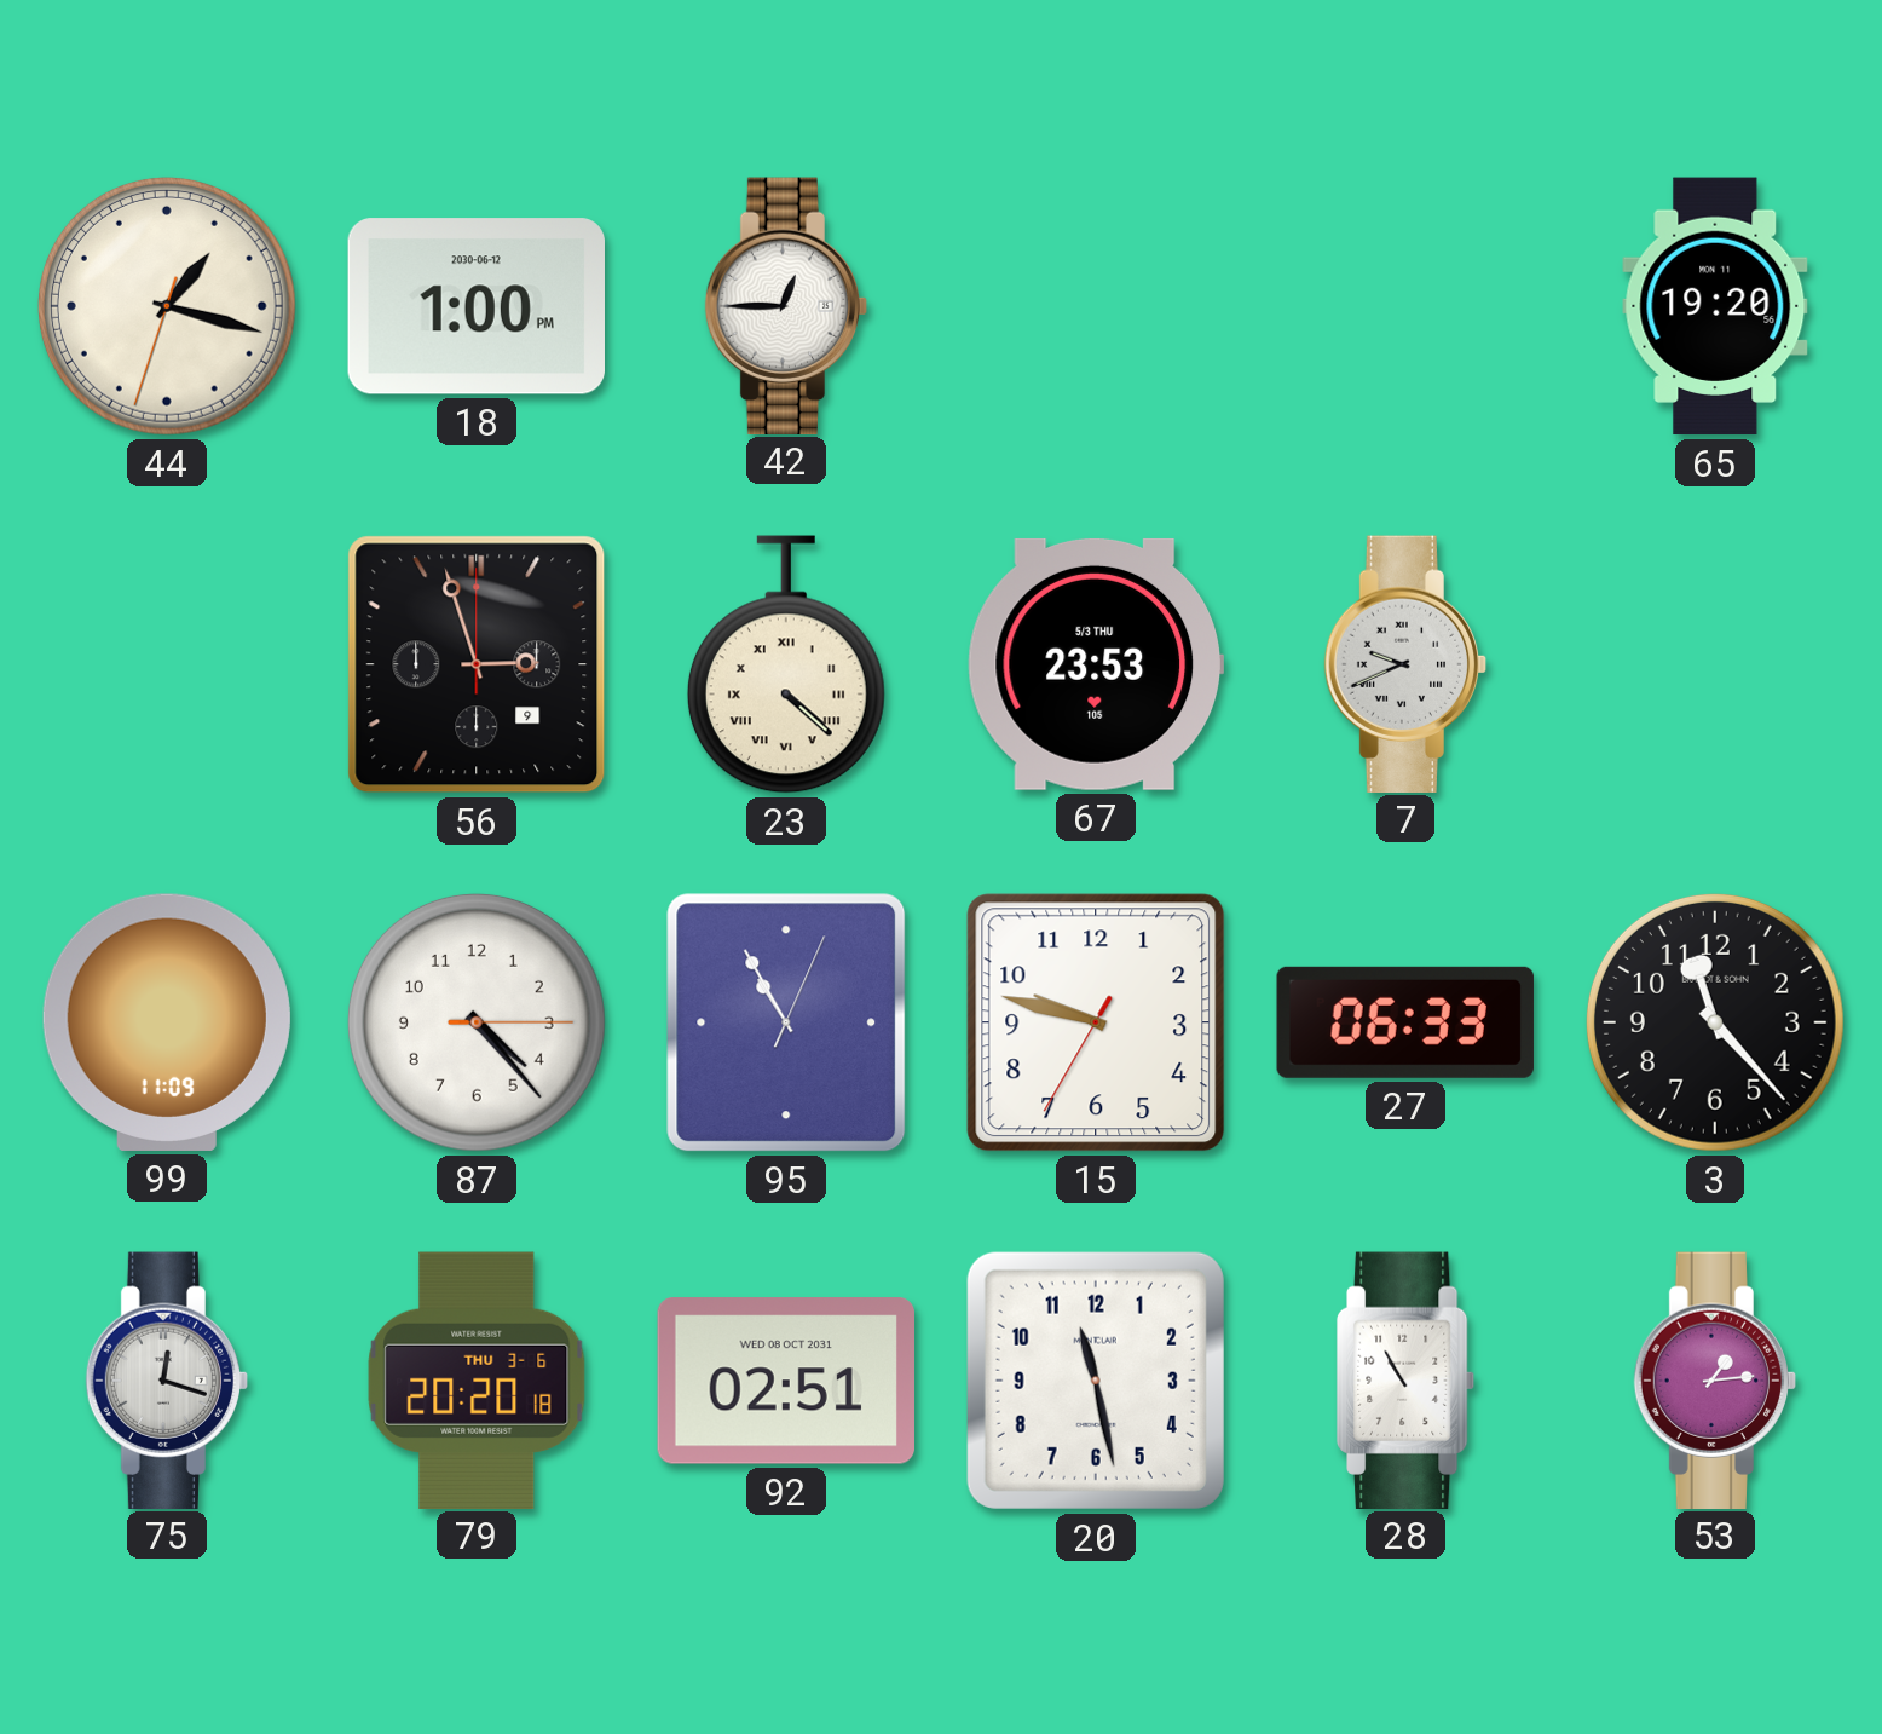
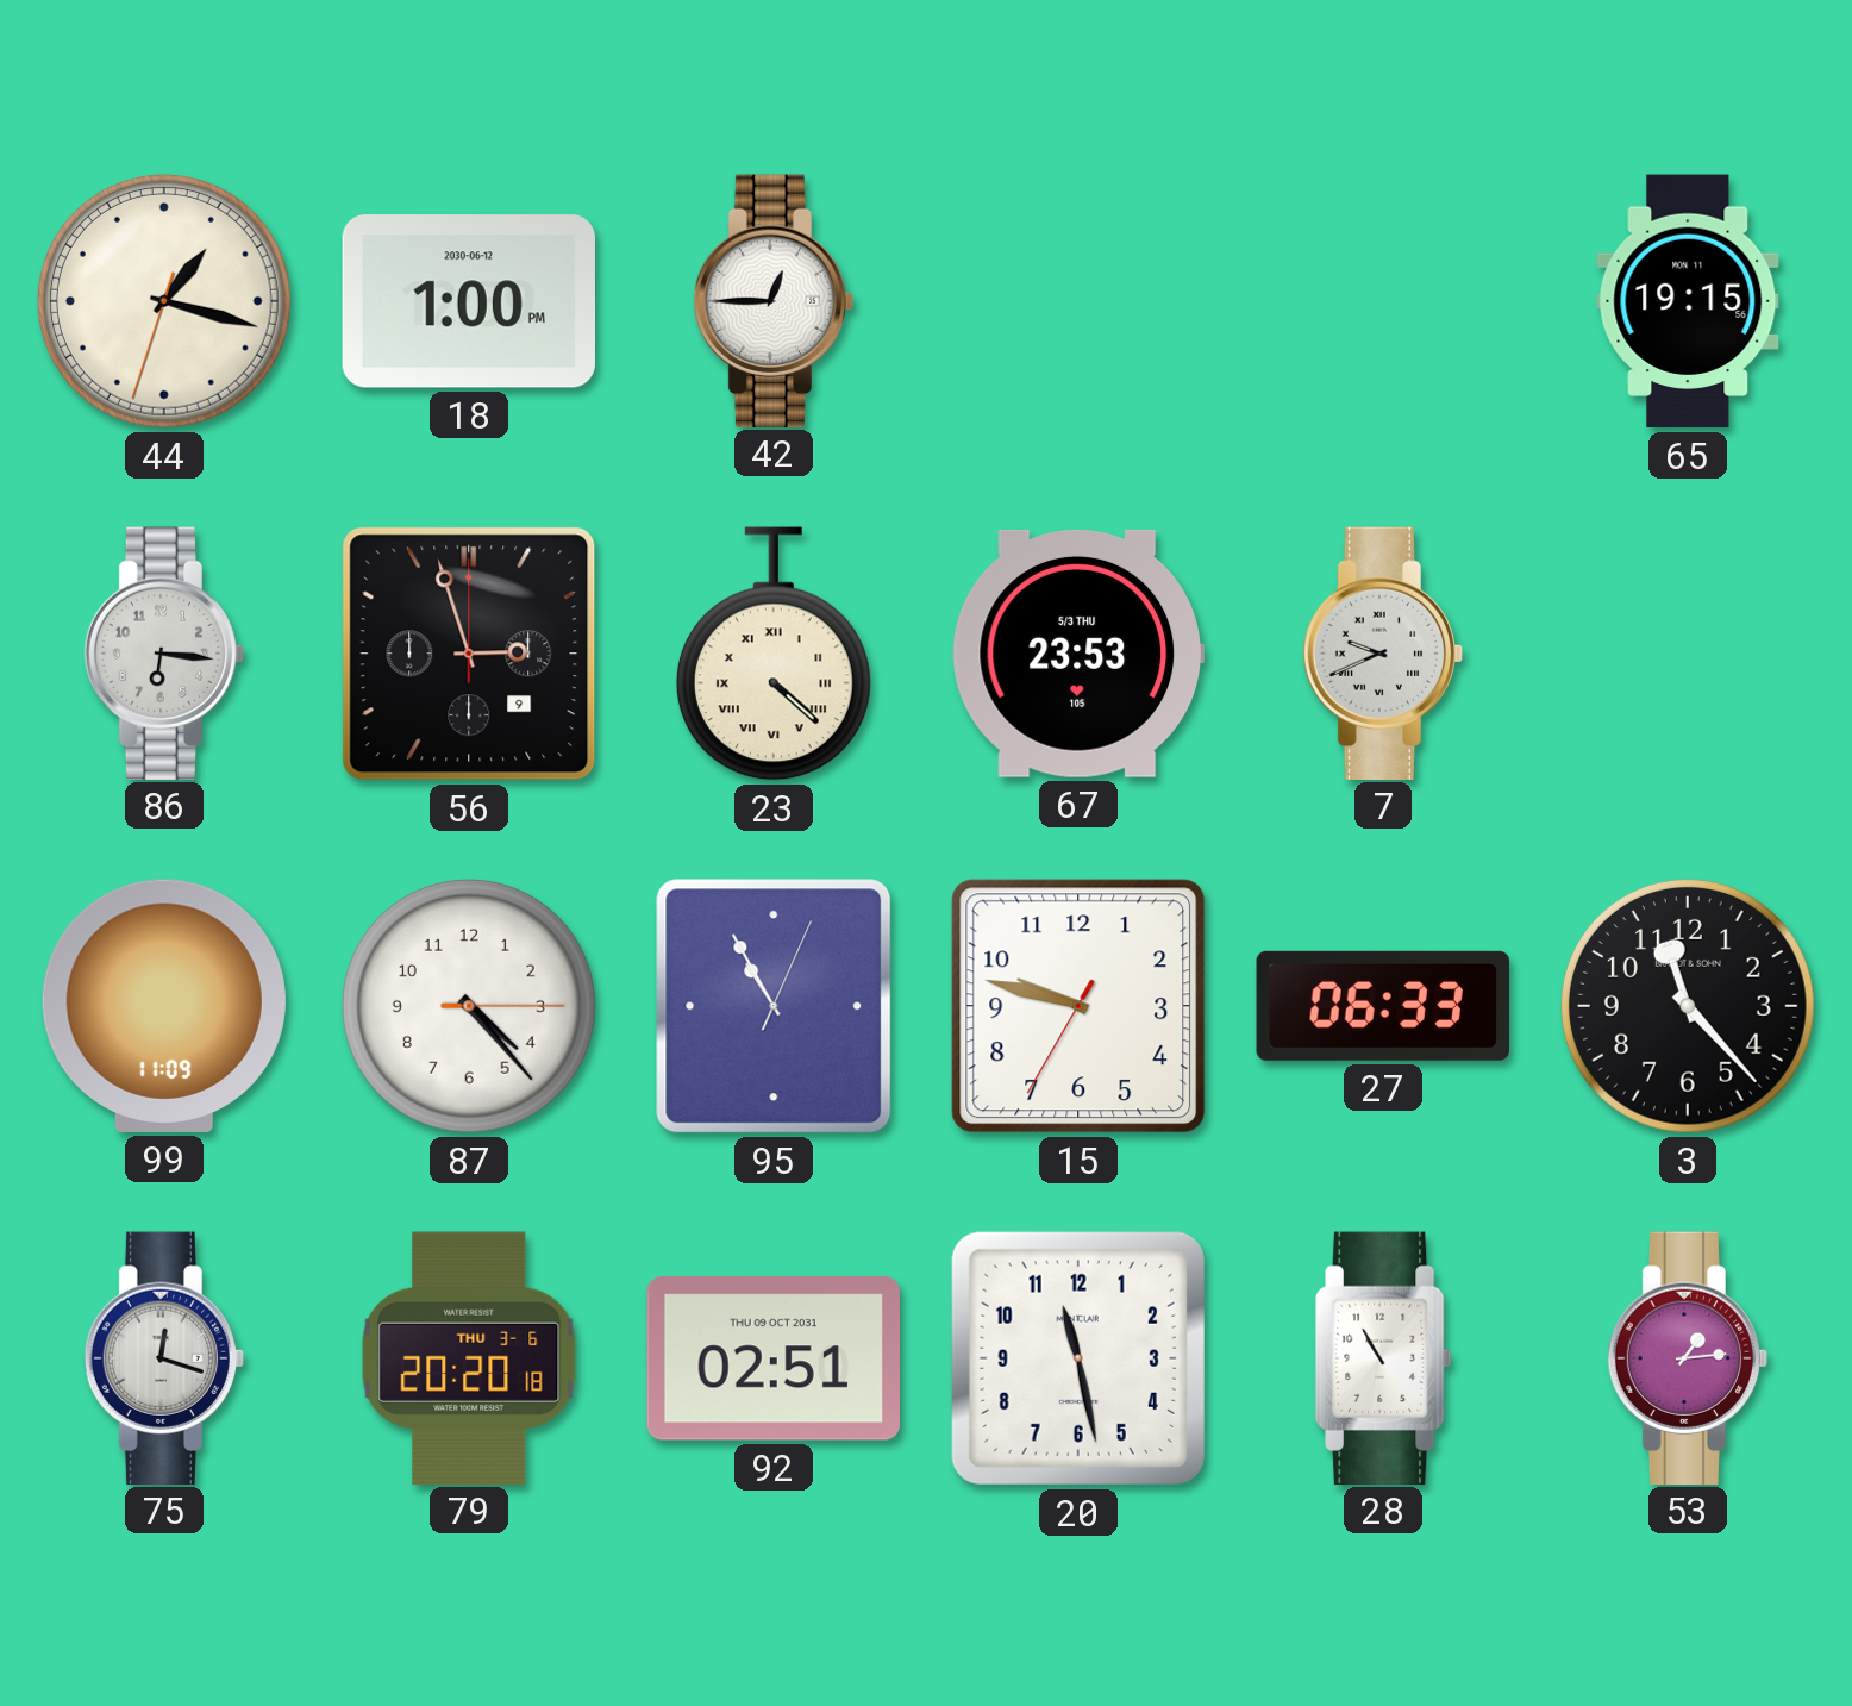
65: 19:20 -> 19:15
86: none -> 6:16
92 date: WED 08 OCT 2031 -> THU 09 OCT 2031
